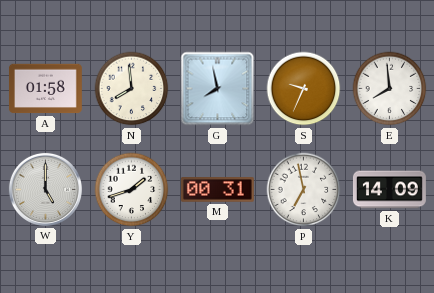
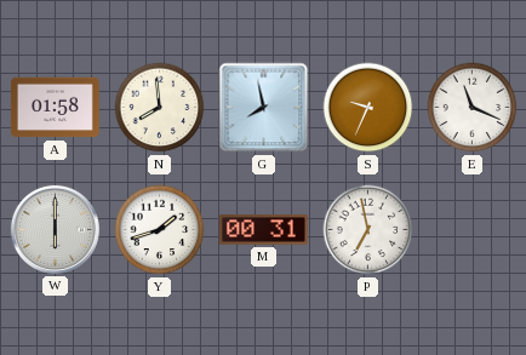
E: 7:59 -> 11:19
W: 5:00 -> 6:00
K: 14:09 -> none
